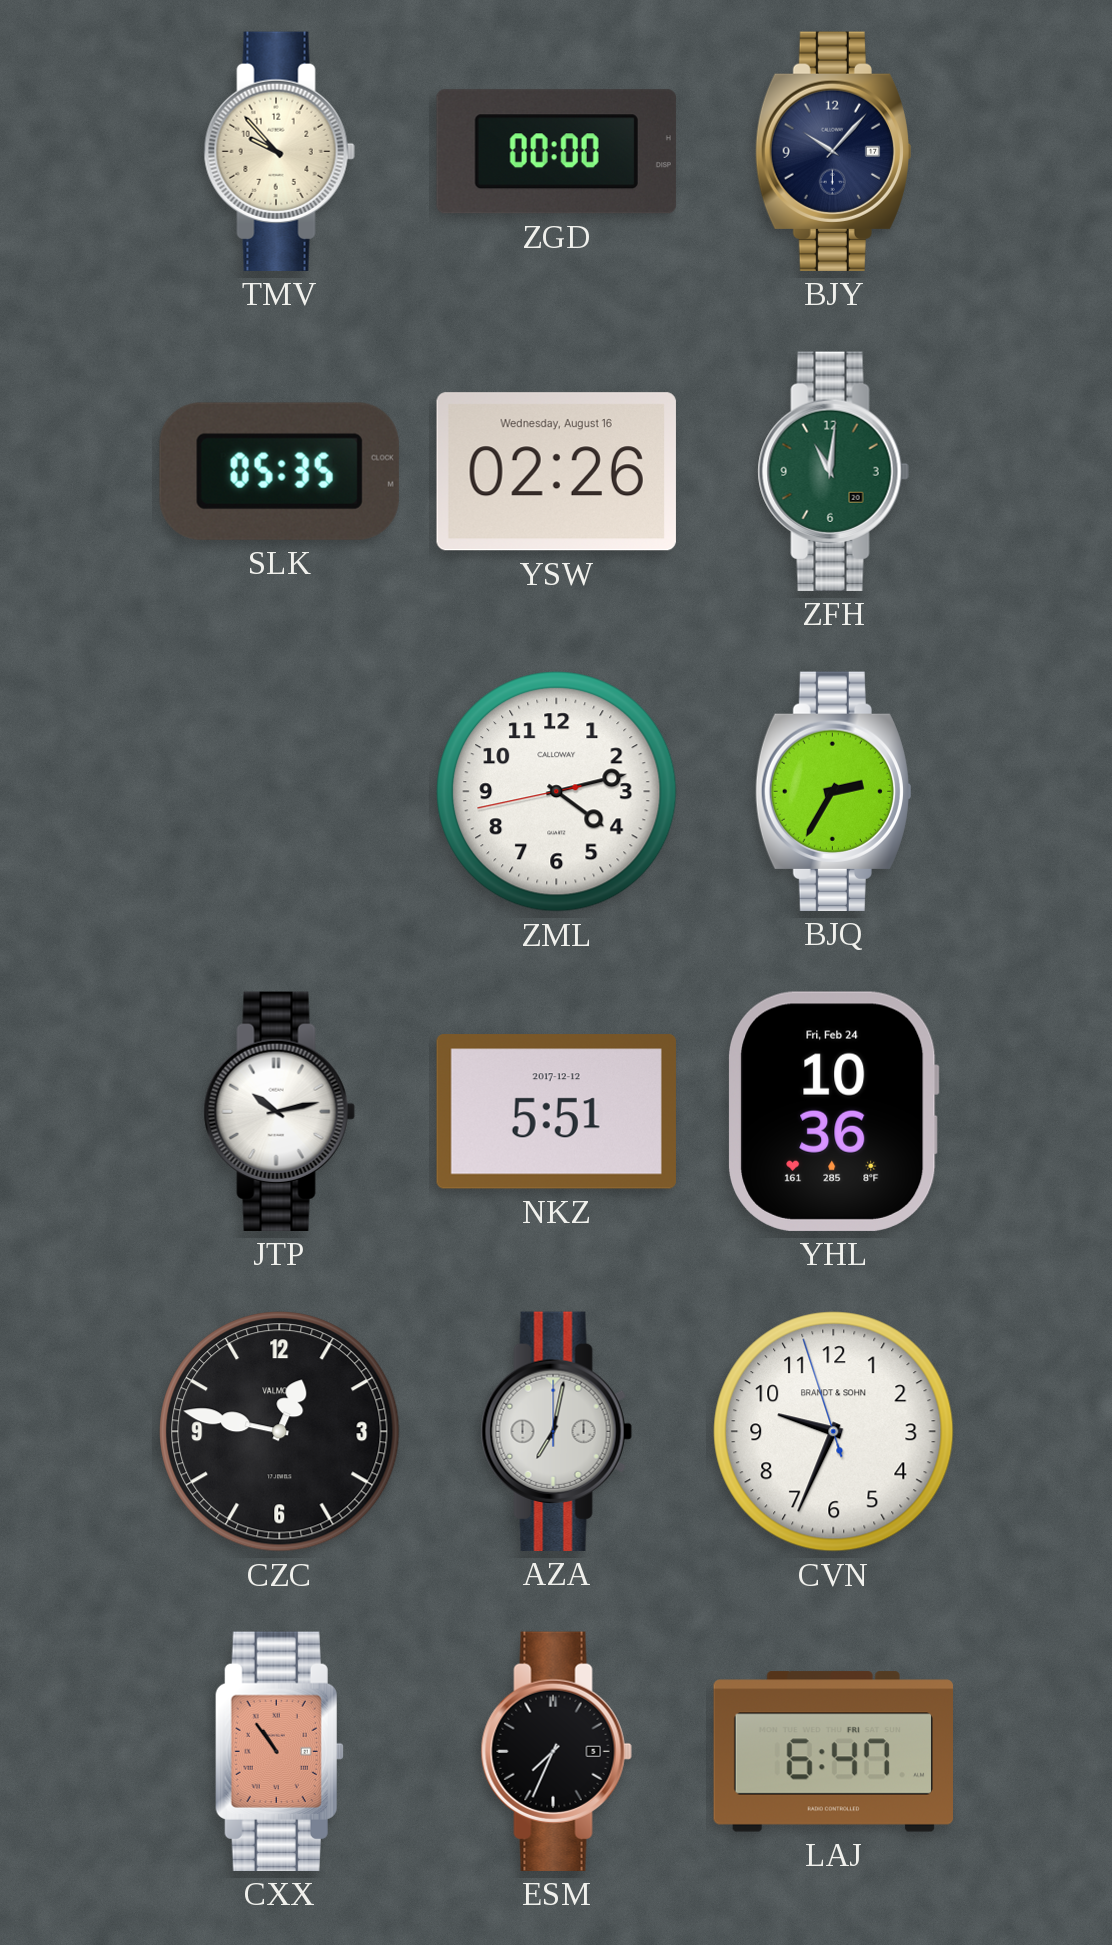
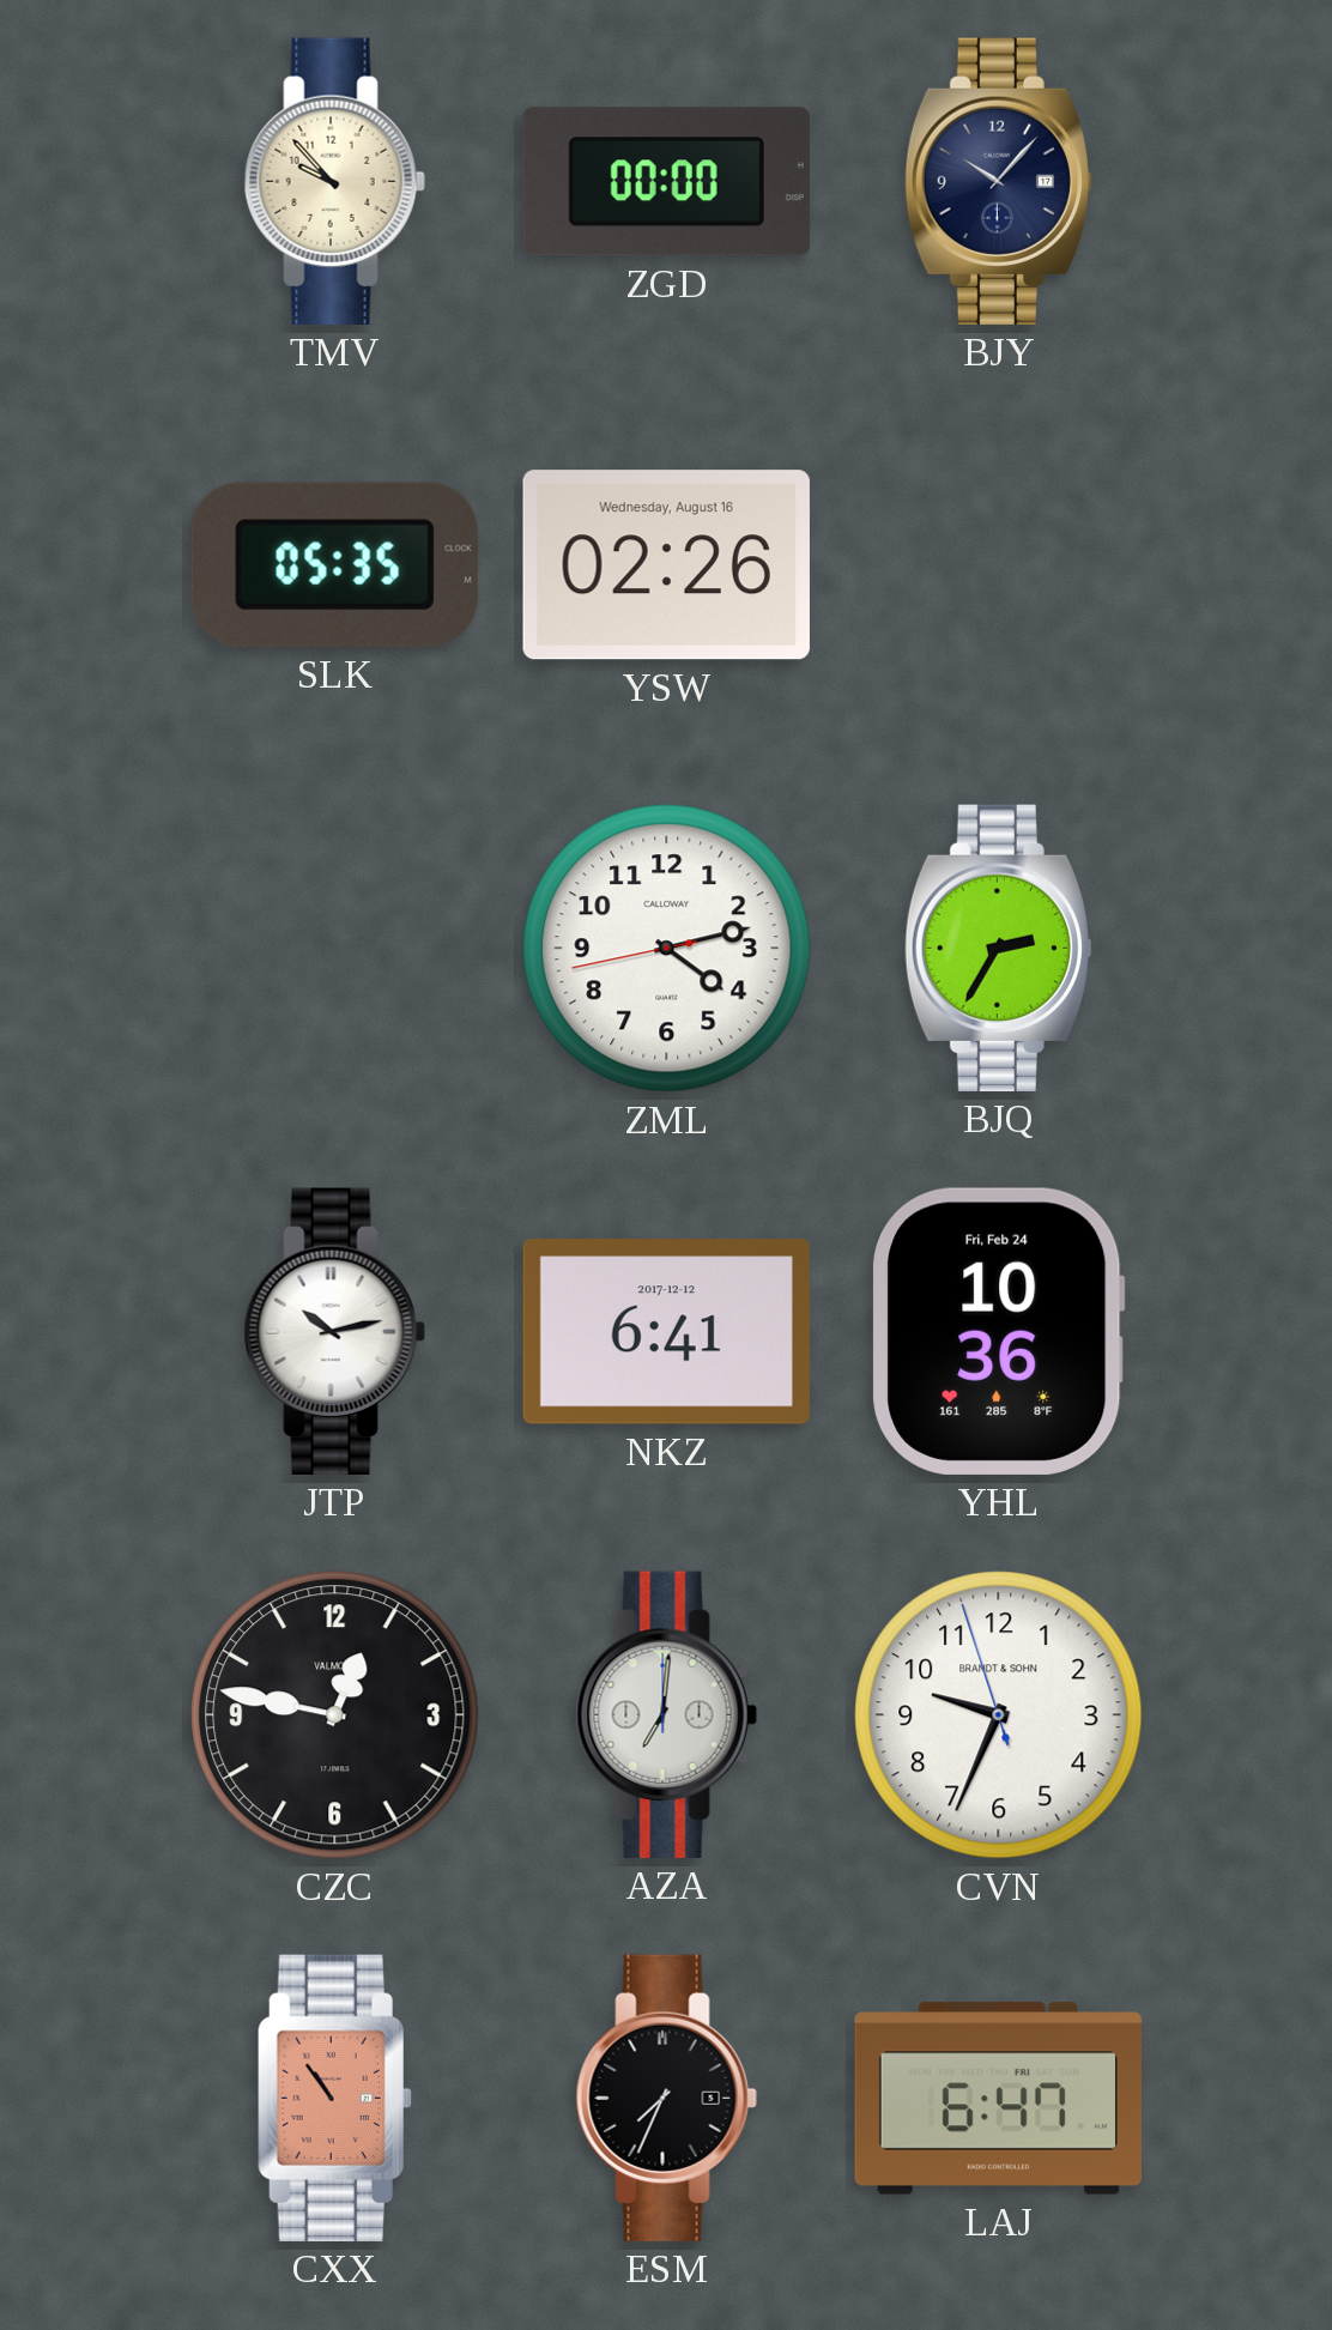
ZFH: 11:01 -> none
NKZ: 5:51 -> 6:41
AZA: 7:02 -> 7:01
